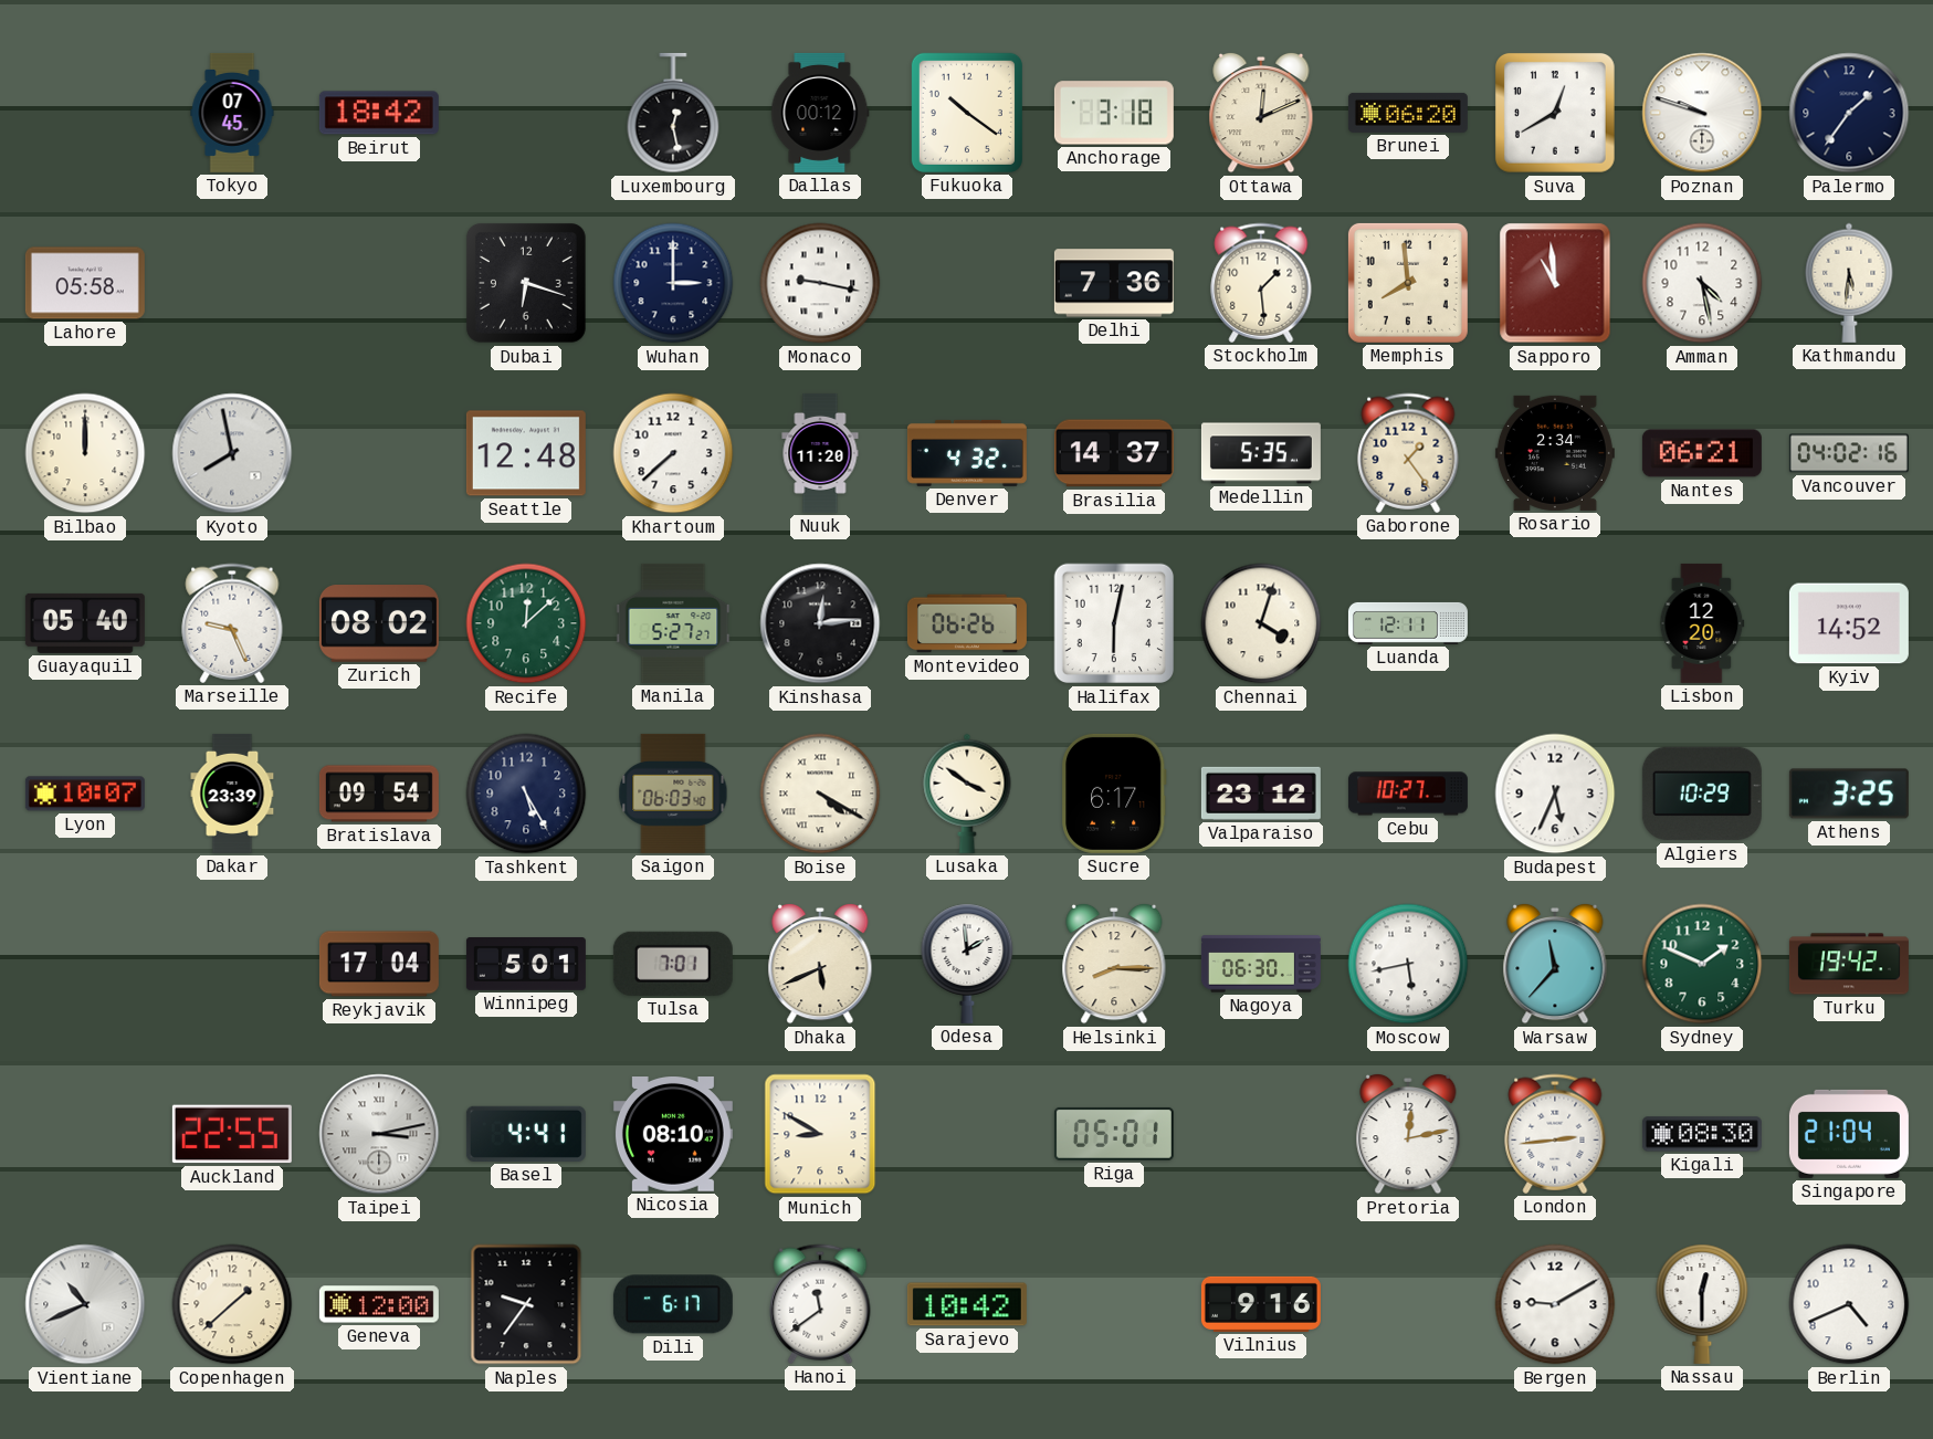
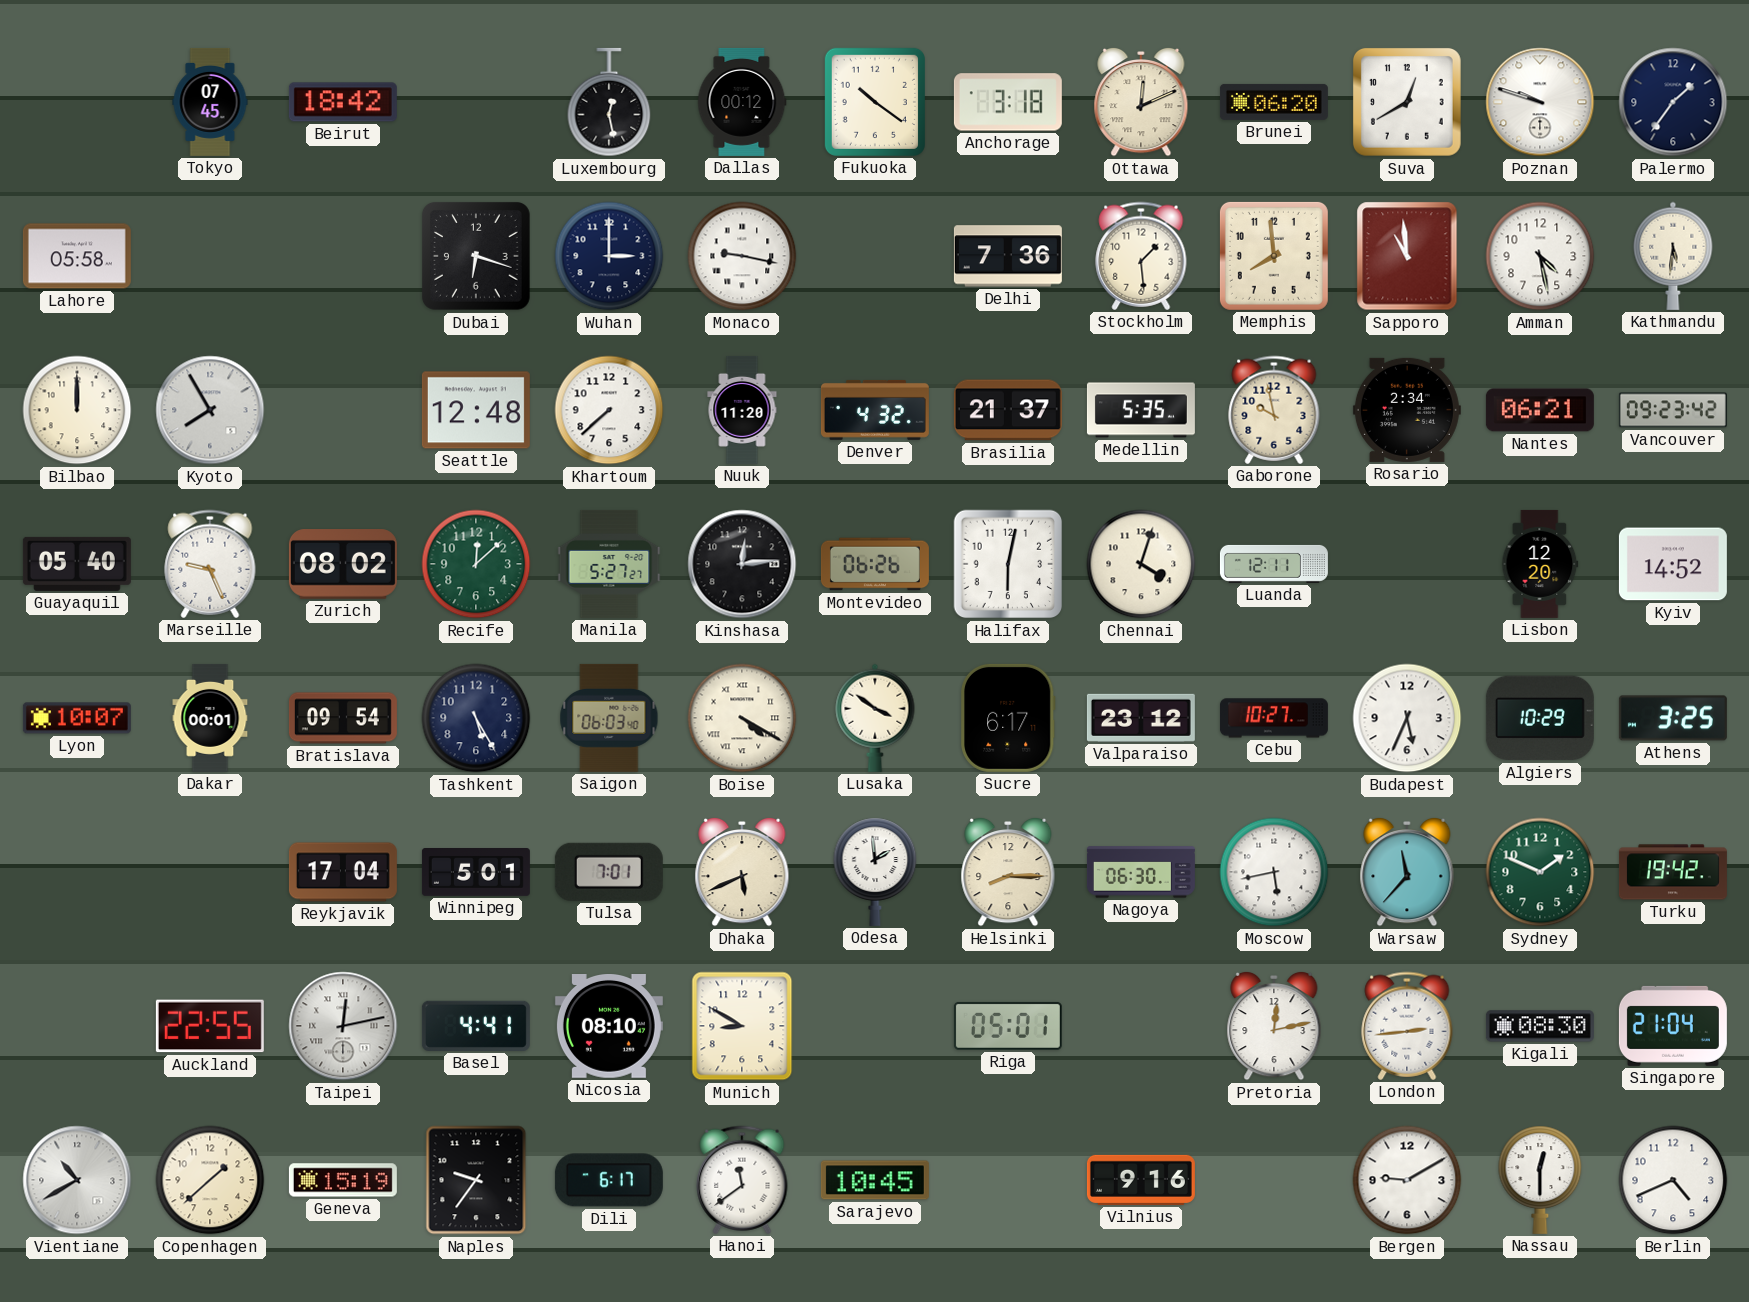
Kyoto: 7:58 -> 7:55
Brasilia: 14:37 -> 21:37
Gaborone: 1:24 -> 9:58
Vancouver: 04:02 -> 09:23
Dakar: 23:39 -> 00:01
Taipei: 3:13 -> 12:13
Vientiane: 10:41 -> 10:40
Geneva: 12:00 -> 15:19
Sarajevo: 10:42 -> 10:45
